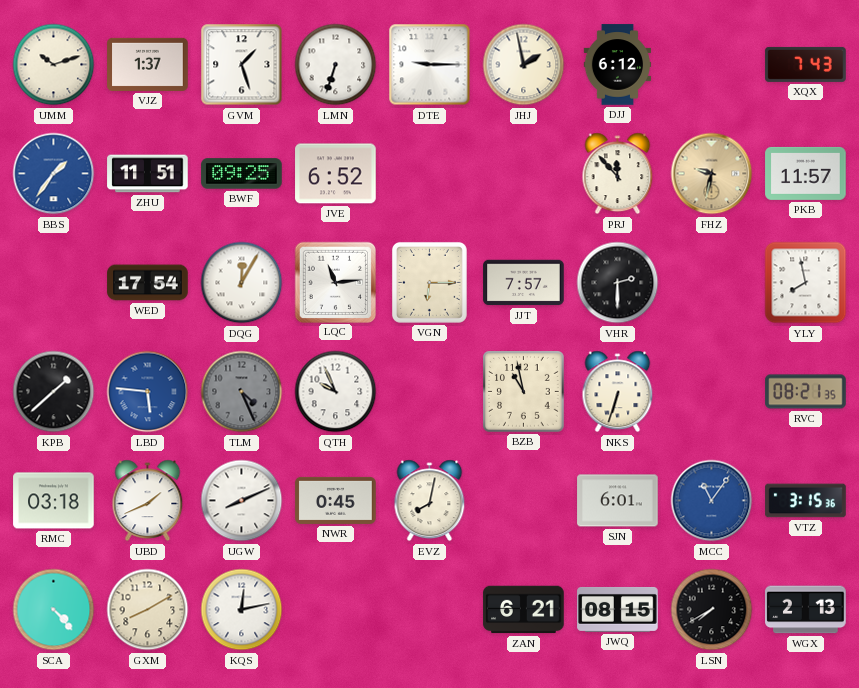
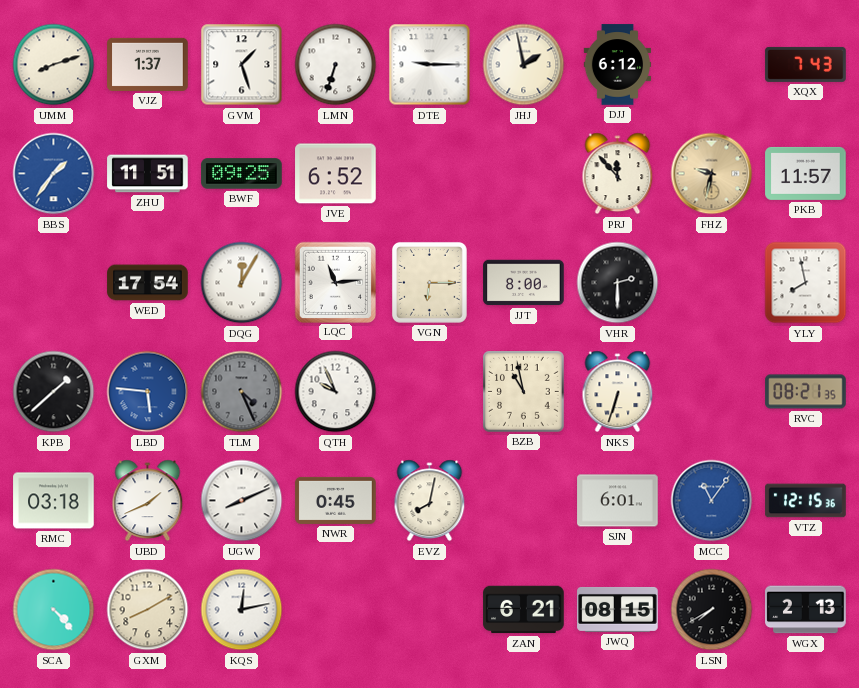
UMM: 10:12 -> 8:12
JJT: 7:57 -> 8:00
VTZ: 3:15 -> 12:15
